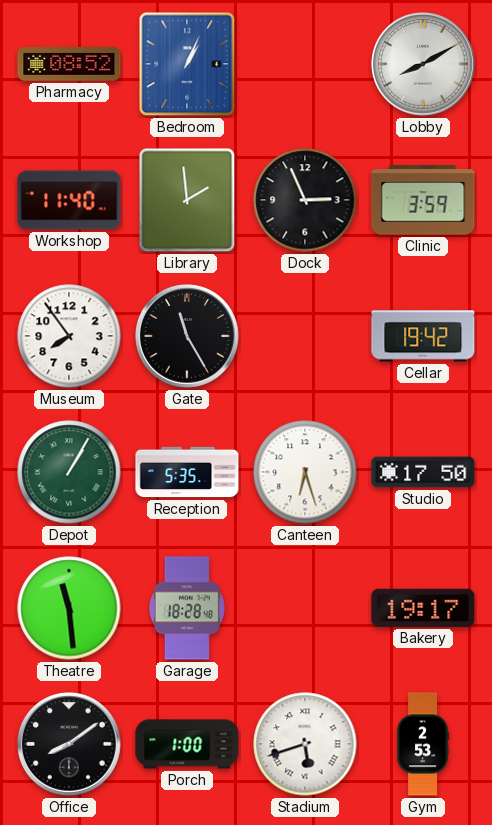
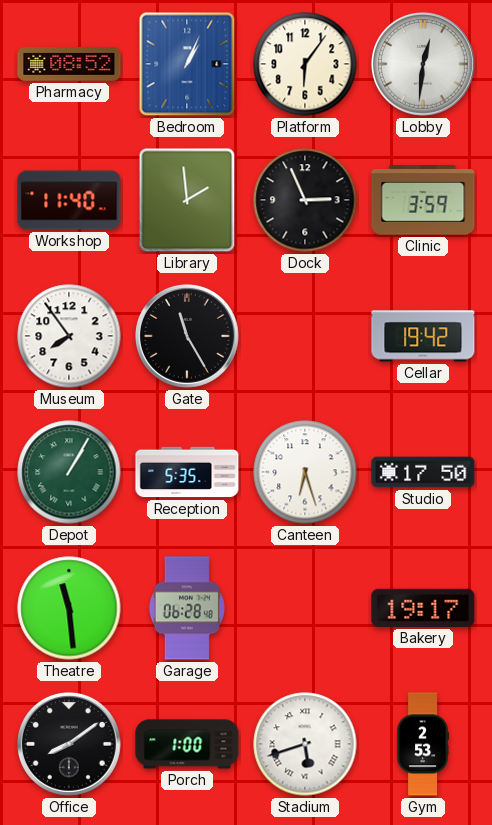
Platform: none -> 6:06
Lobby: 8:10 -> 12:31
Garage: 18:28 -> 06:28
